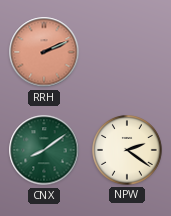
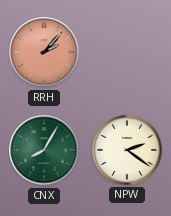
RRH: 2:11 -> 2:07
CNX: 8:09 -> 8:05
